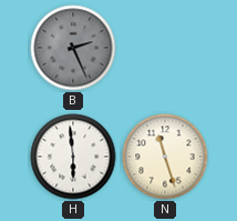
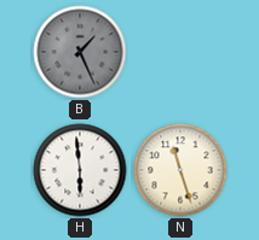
B: 2:26 -> 1:26
